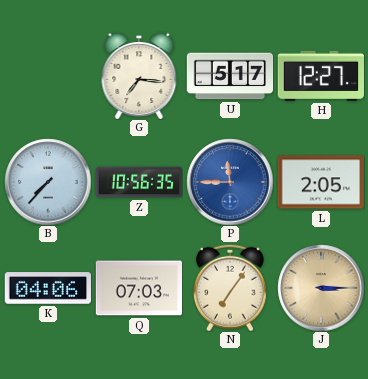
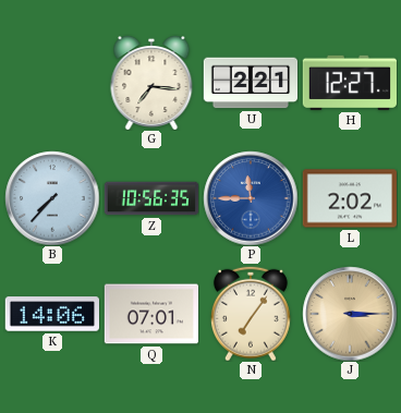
U: 5:17 -> 2:21
L: 2:05 -> 2:02
K: 04:06 -> 14:06
Q: 07:03 -> 07:01
